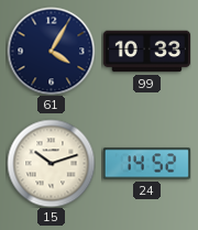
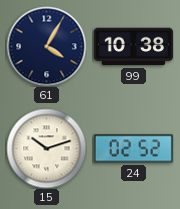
99: 10:33 -> 10:38
24: 14:52 -> 02:52
